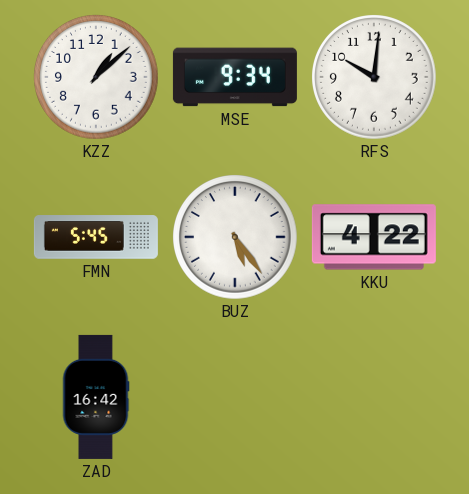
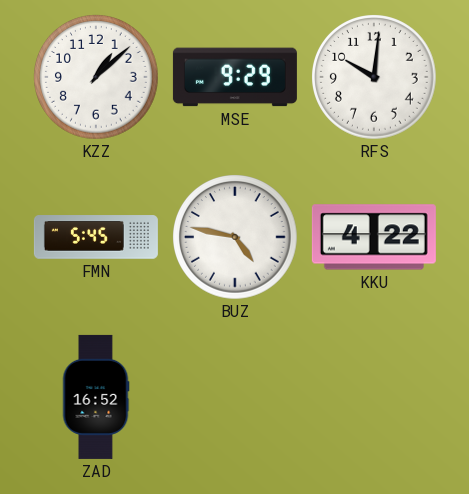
MSE: 9:34 -> 9:29
BUZ: 5:24 -> 4:47
ZAD: 16:42 -> 16:52
